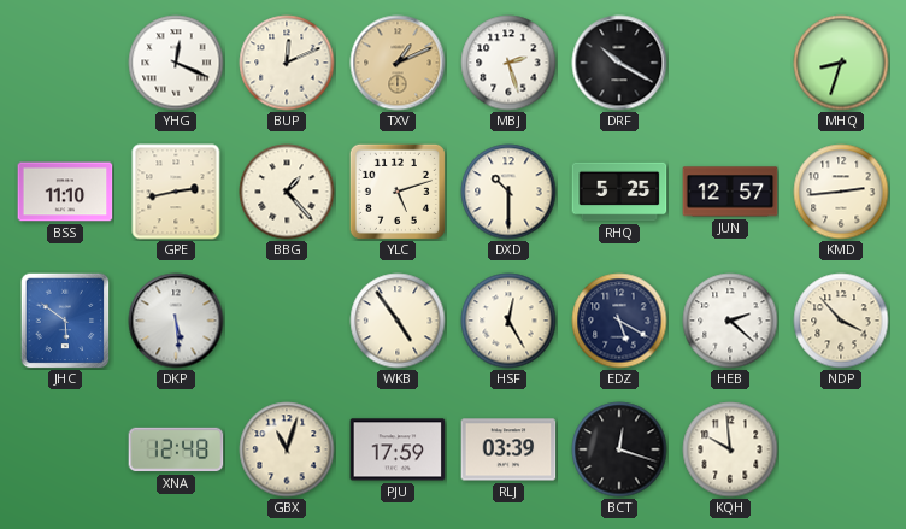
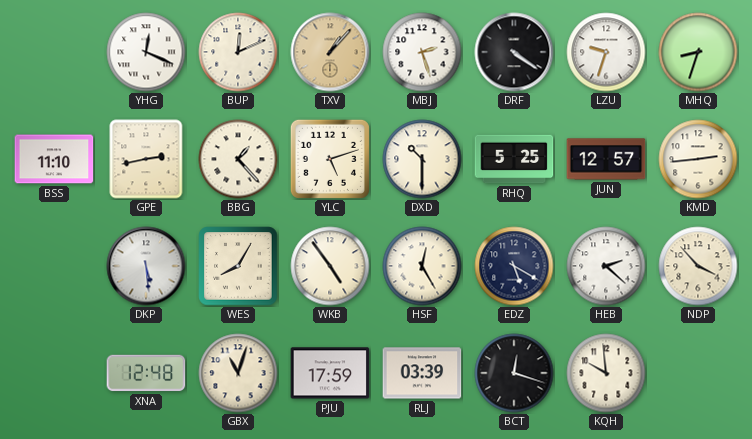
TXV: 1:11 -> 1:07
DRF: 10:20 -> 4:21
LZU: none -> 9:33
JHC: 5:51 -> none
WES: none -> 8:05
